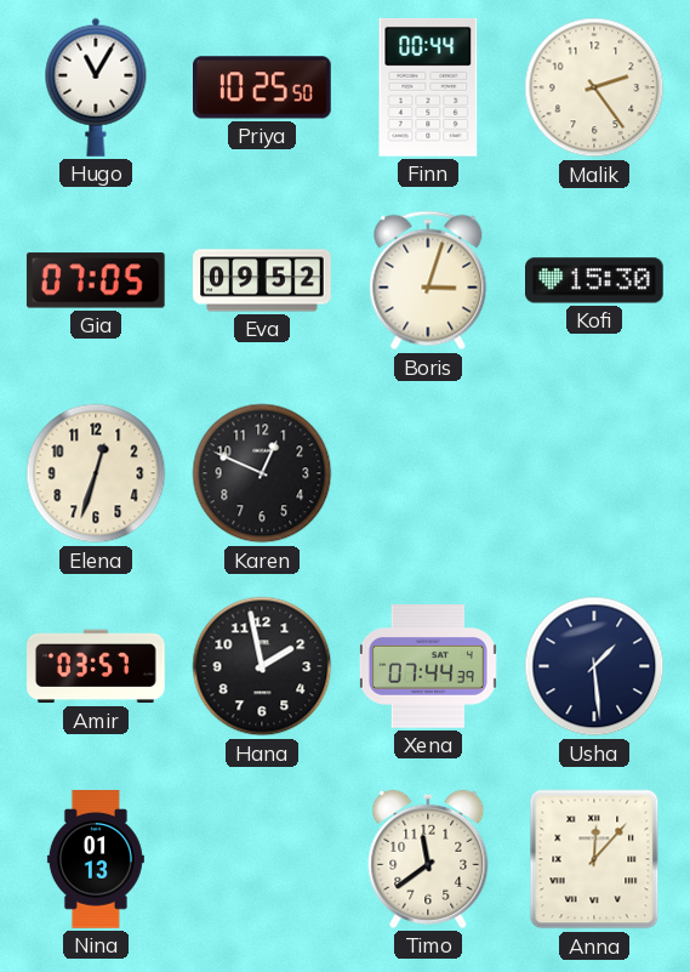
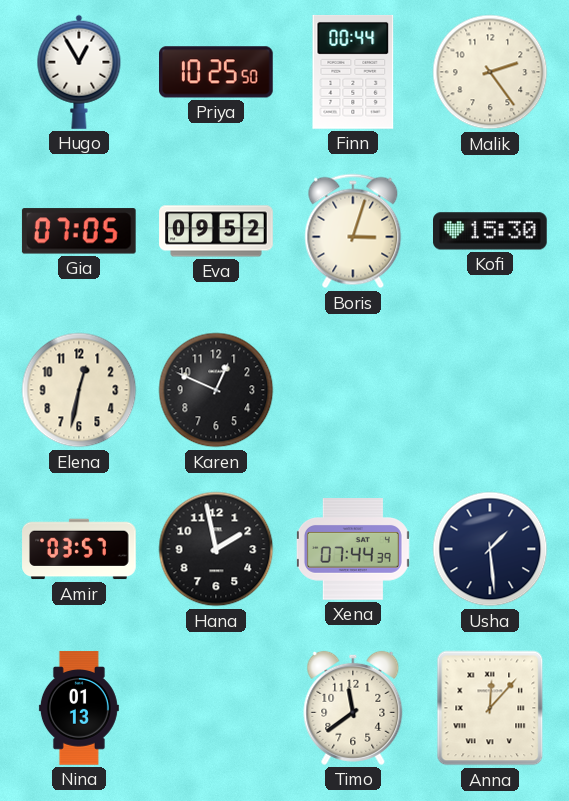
Hugo: 11:05 -> 12:55
Elena: 12:33 -> 12:32
